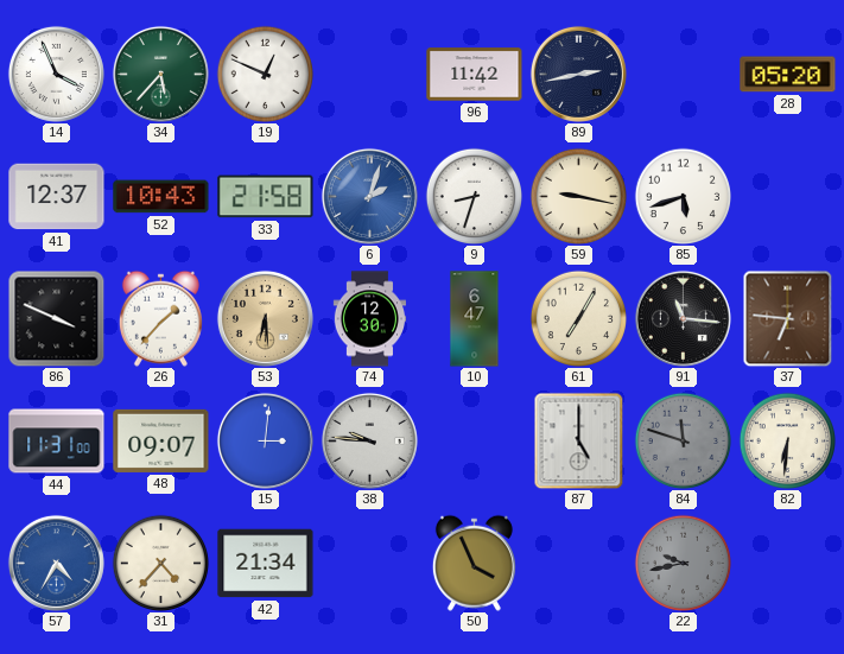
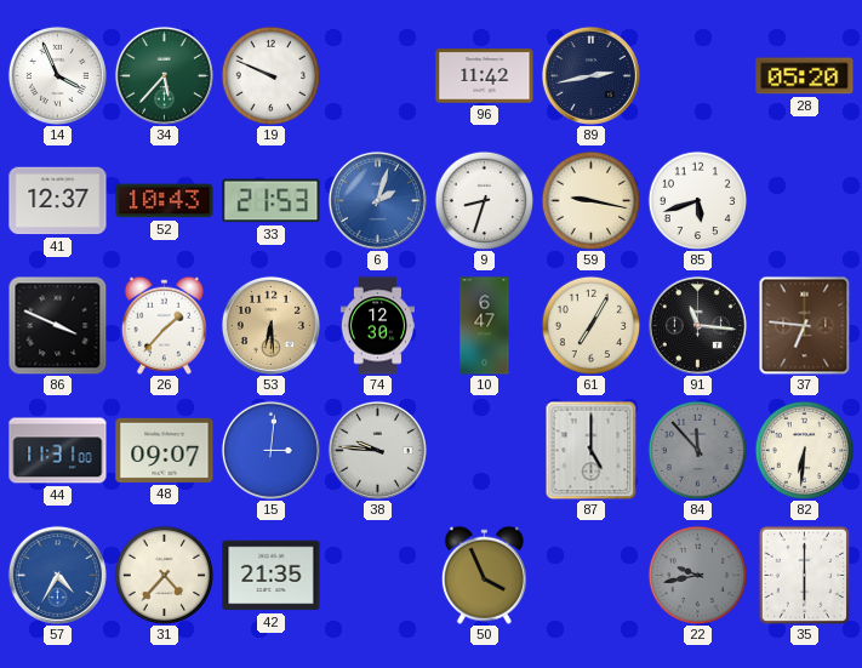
19: 12:49 -> 9:49
33: 21:58 -> 21:53
84: 11:48 -> 11:53
42: 21:34 -> 21:35
35: none -> 6:00
